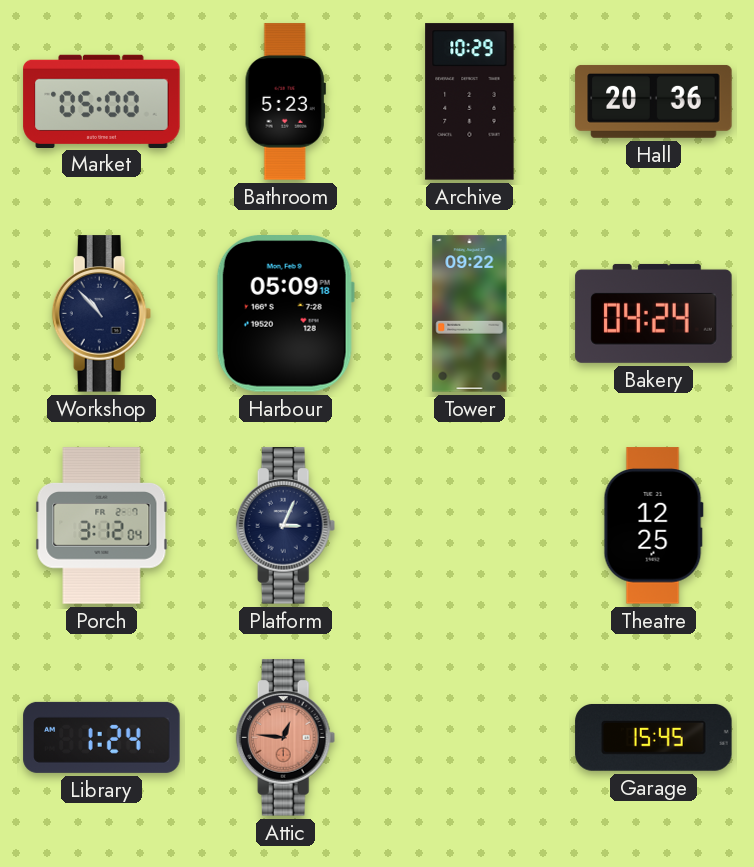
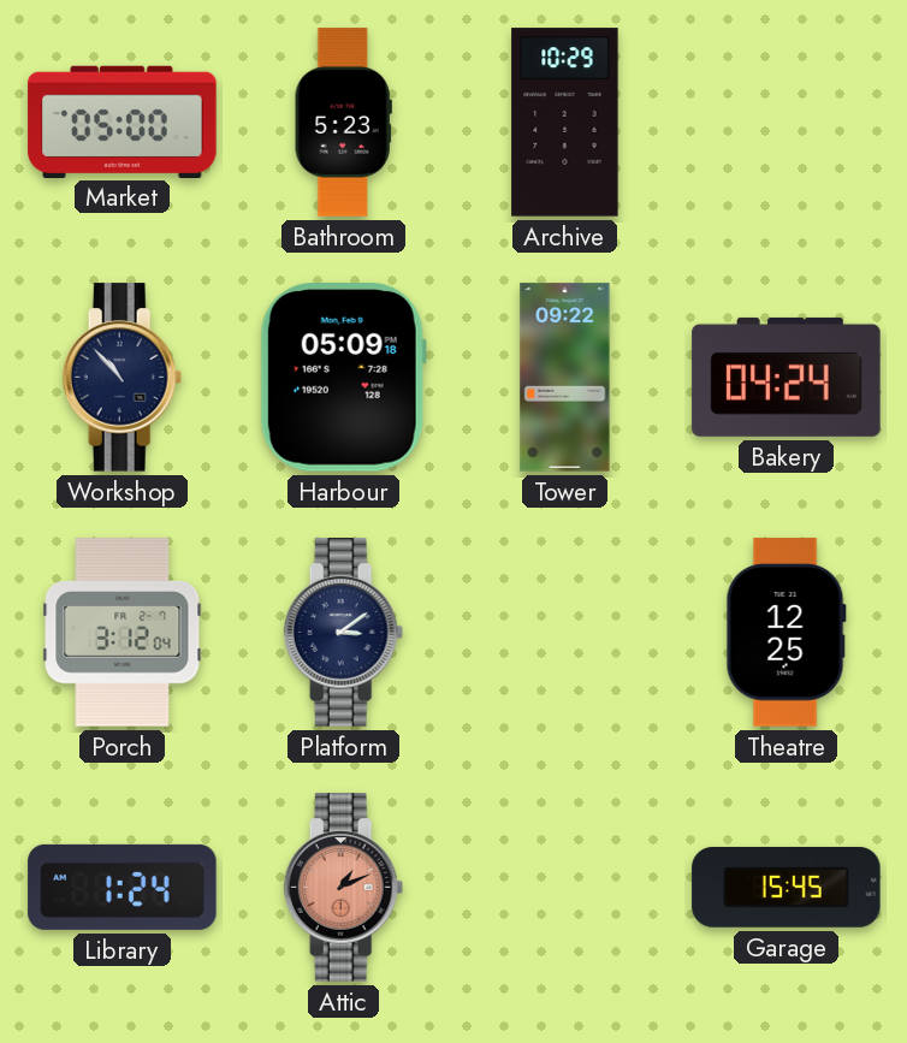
Hall: 20:36 -> none
Platform: 3:04 -> 3:09
Attic: 12:46 -> 1:11
